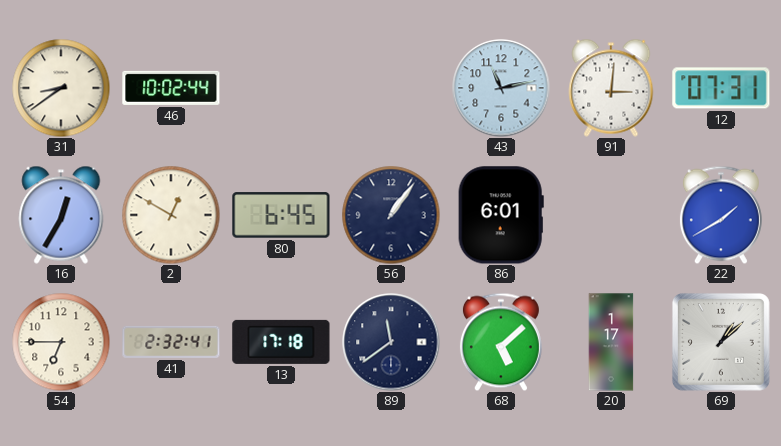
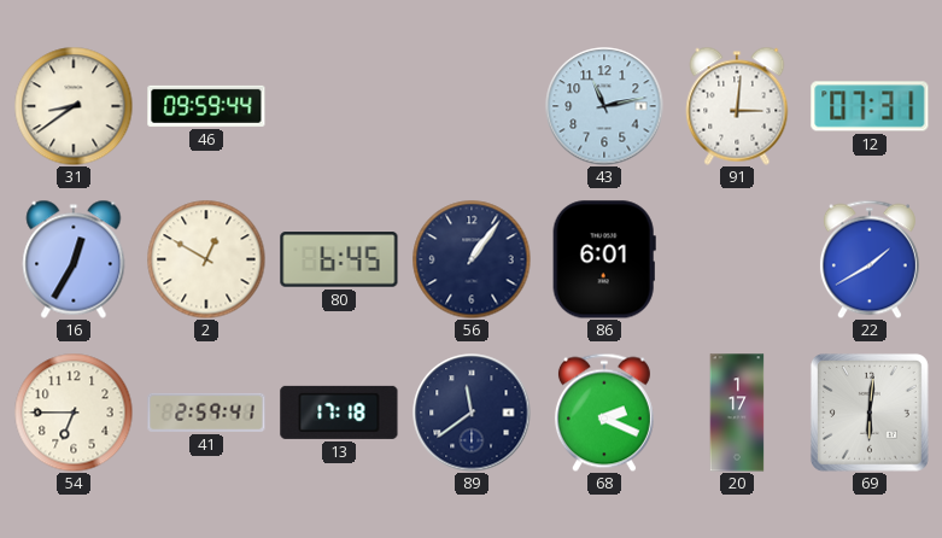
46: 10:02 -> 09:59
41: 2:32 -> 2:59
68: 5:08 -> 2:19
69: 1:08 -> 6:01
